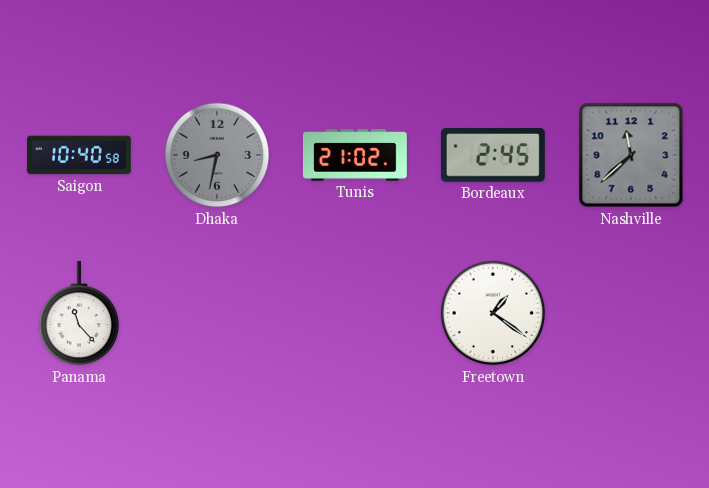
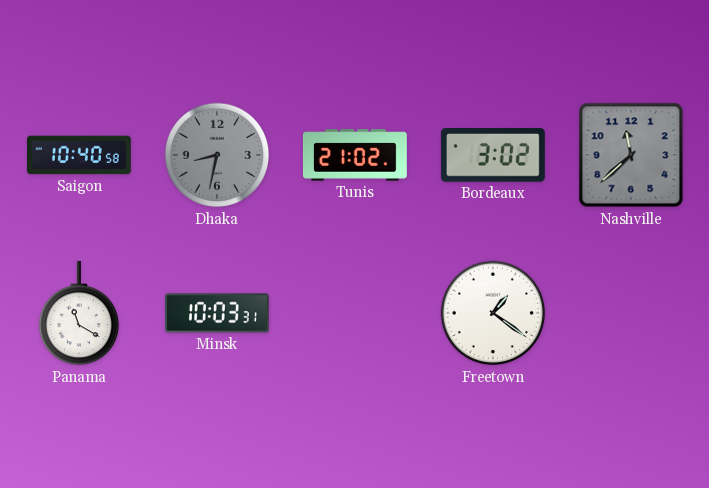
Bordeaux: 2:45 -> 3:02
Panama: 11:23 -> 11:20
Minsk: none -> 10:03
